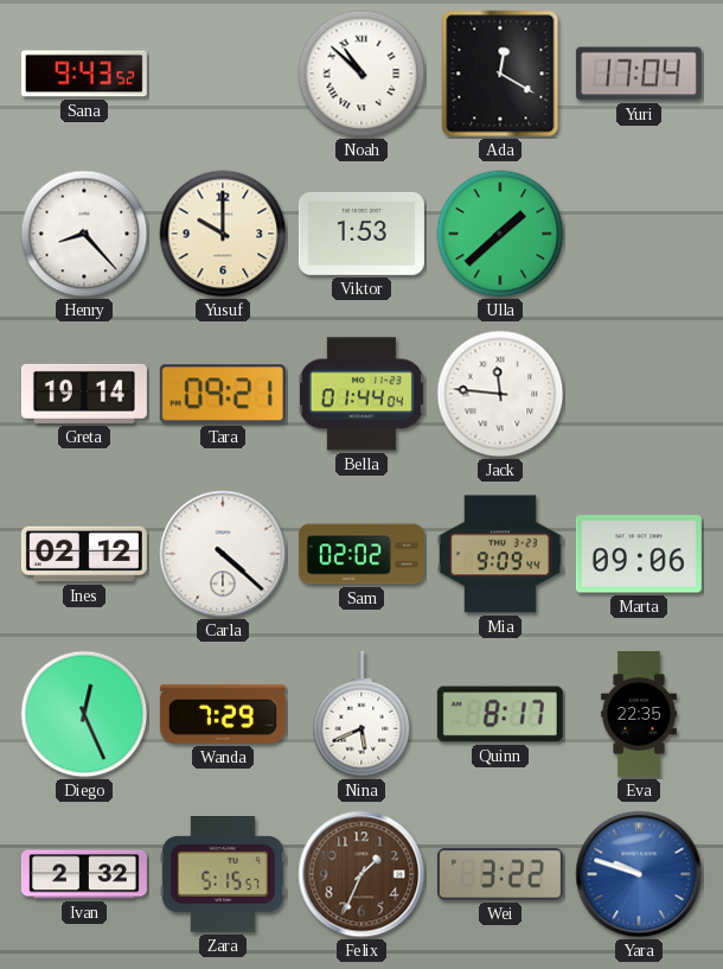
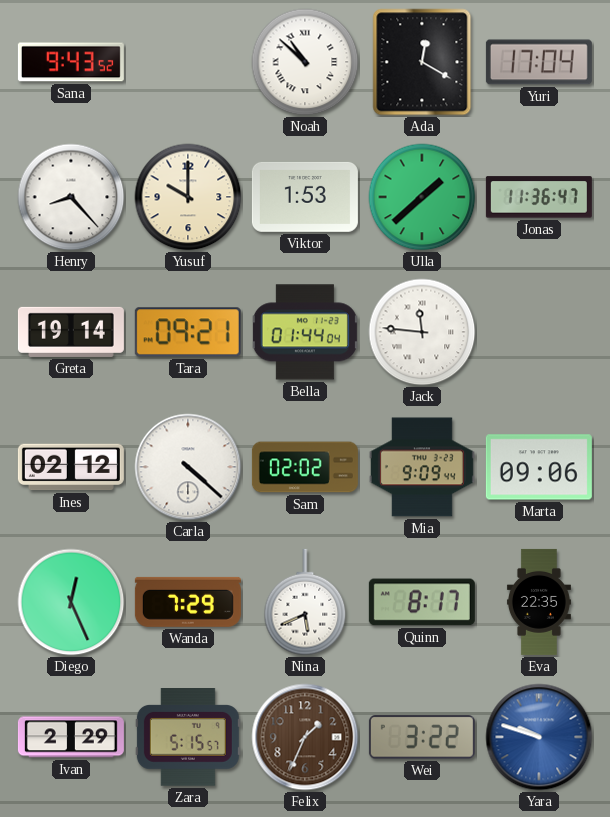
Jonas: none -> 11:36
Ivan: 2:32 -> 2:29
